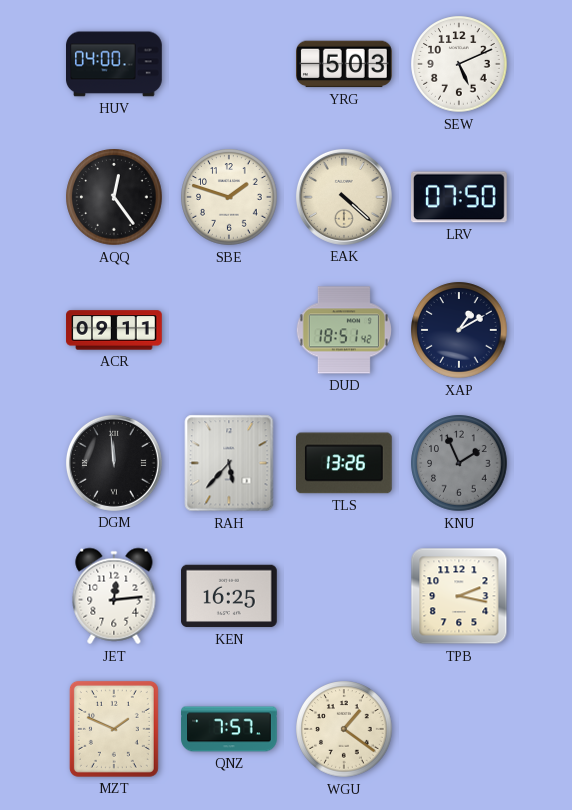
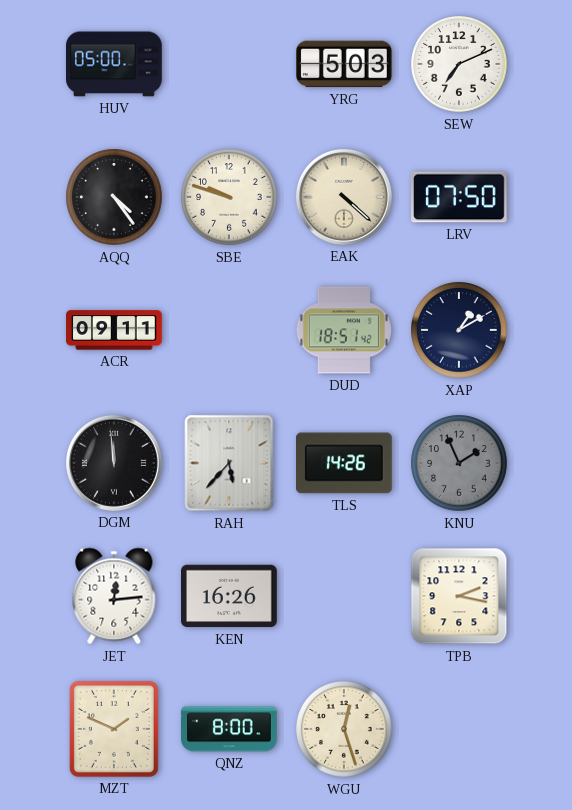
HUV: 04:00 -> 05:00
SEW: 5:11 -> 7:11
AQQ: 12:24 -> 4:24
SBE: 1:48 -> 9:48
TLS: 13:26 -> 14:26
KEN: 16:25 -> 16:26
QNZ: 7:57 -> 8:00
WGU: 1:21 -> 12:27
